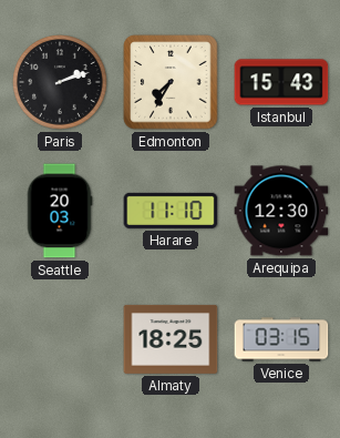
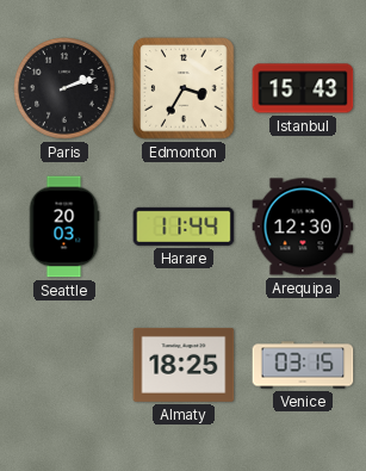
Edmonton: 7:35 -> 3:35
Harare: 11:10 -> 11:44
